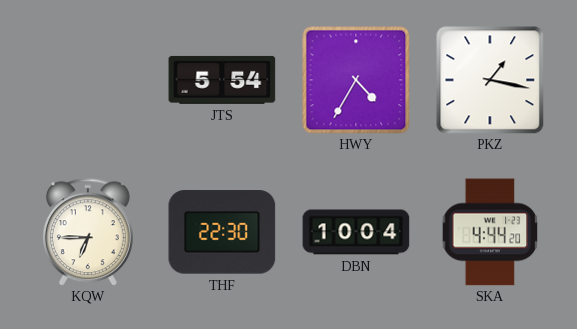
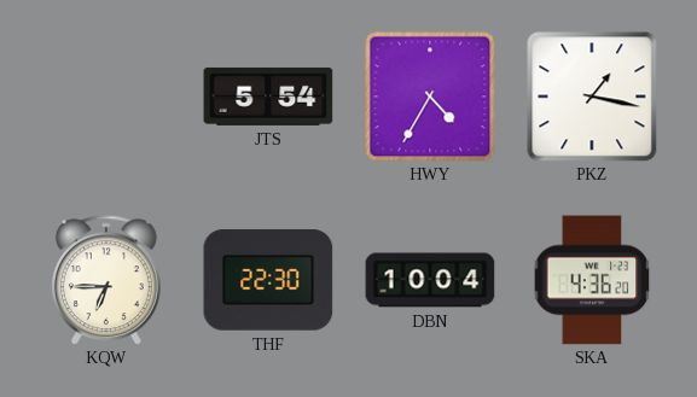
SKA: 4:44 -> 4:36
